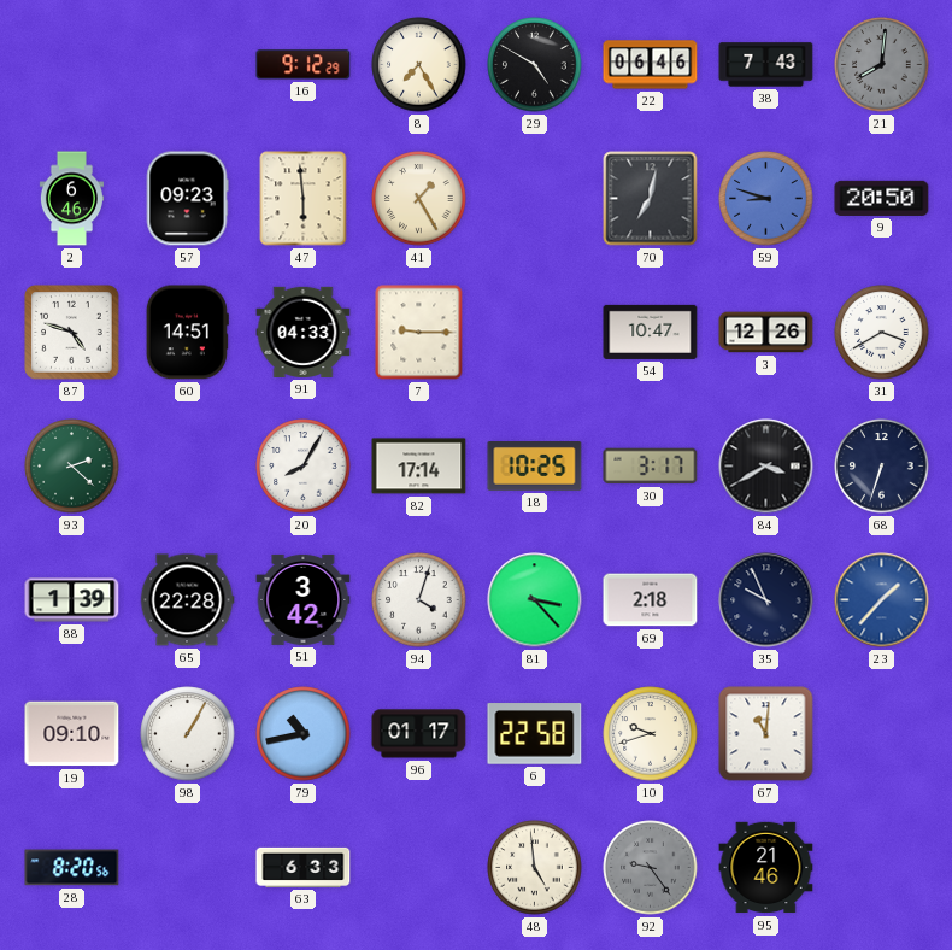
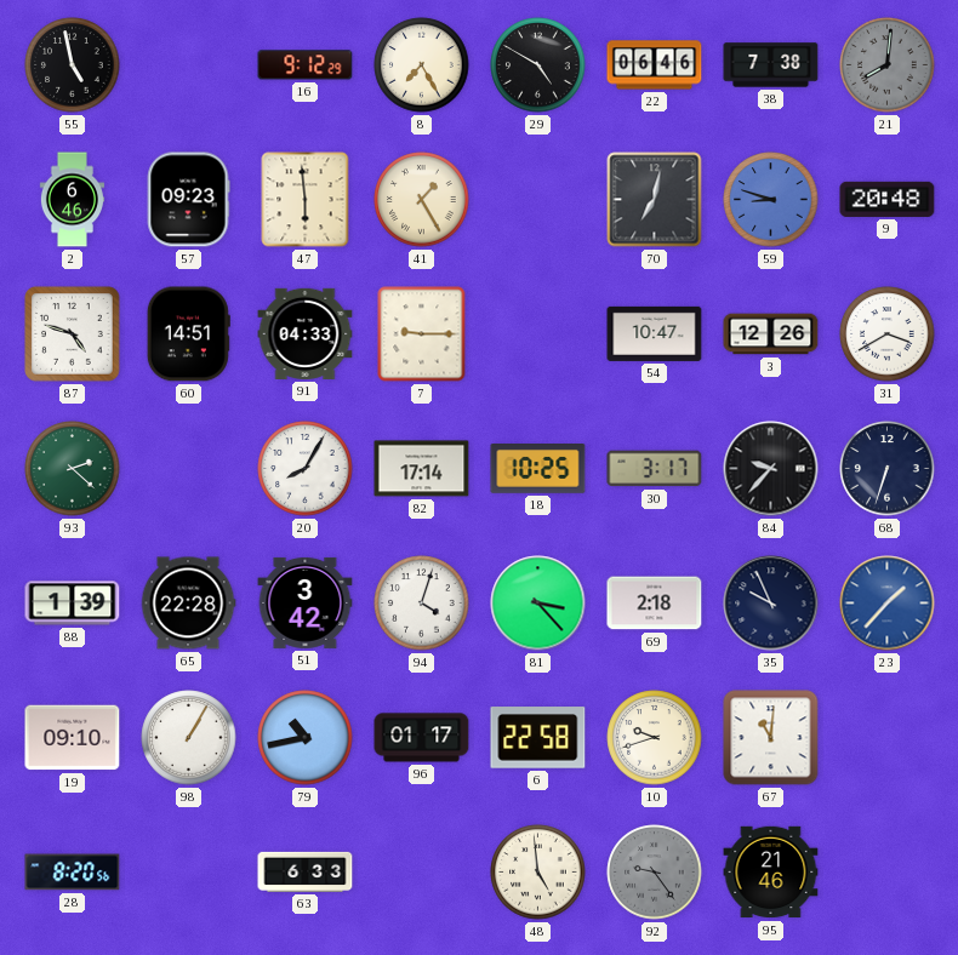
55: none -> 4:58
38: 7:43 -> 7:38
9: 20:50 -> 20:48
84: 3:40 -> 9:37
